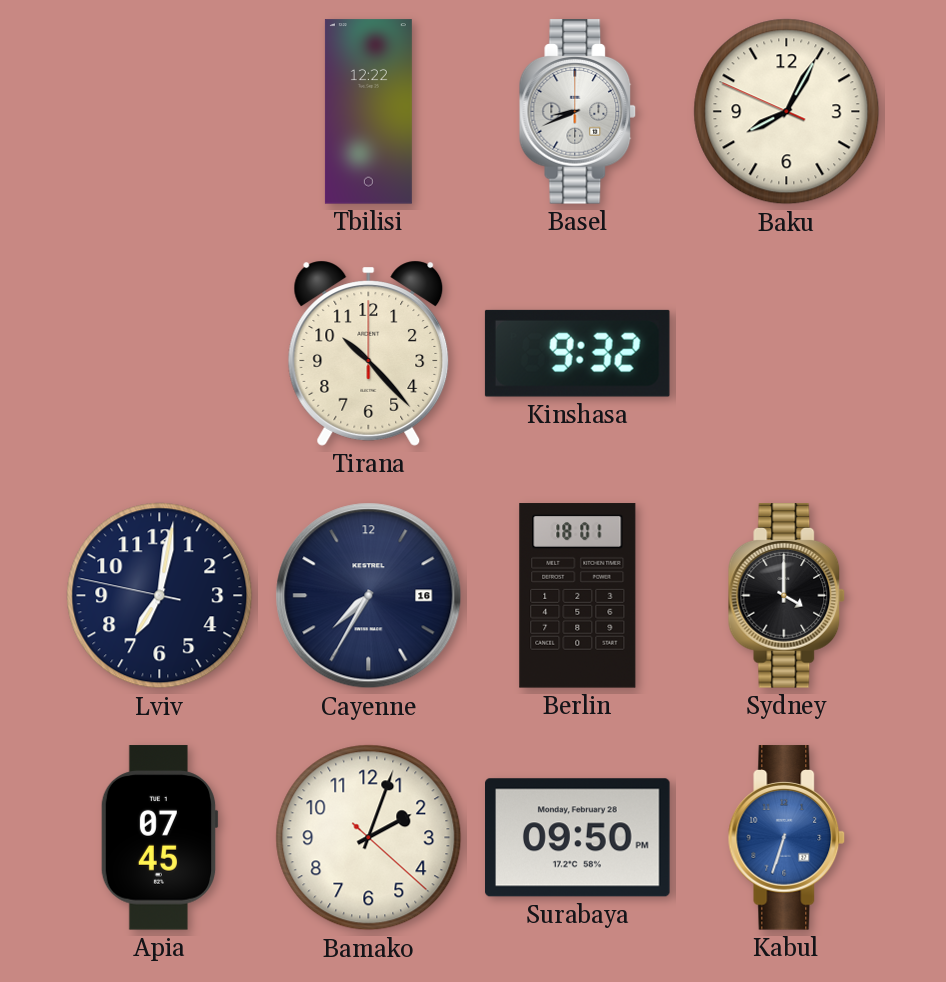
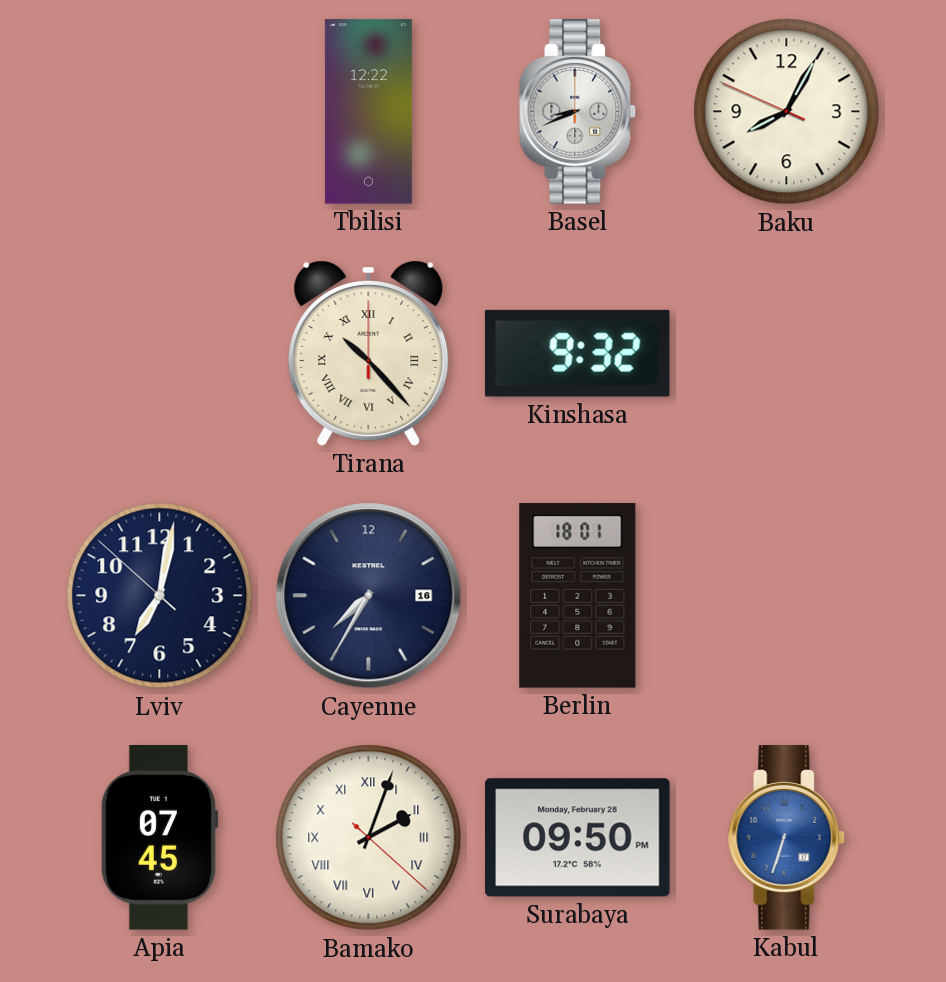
Tirana numerals: Arabic -> Roman
Lviv: 7:01:47 -> 7:01:52
Sydney: 4:00 -> none
Bamako numerals: Arabic -> Roman
